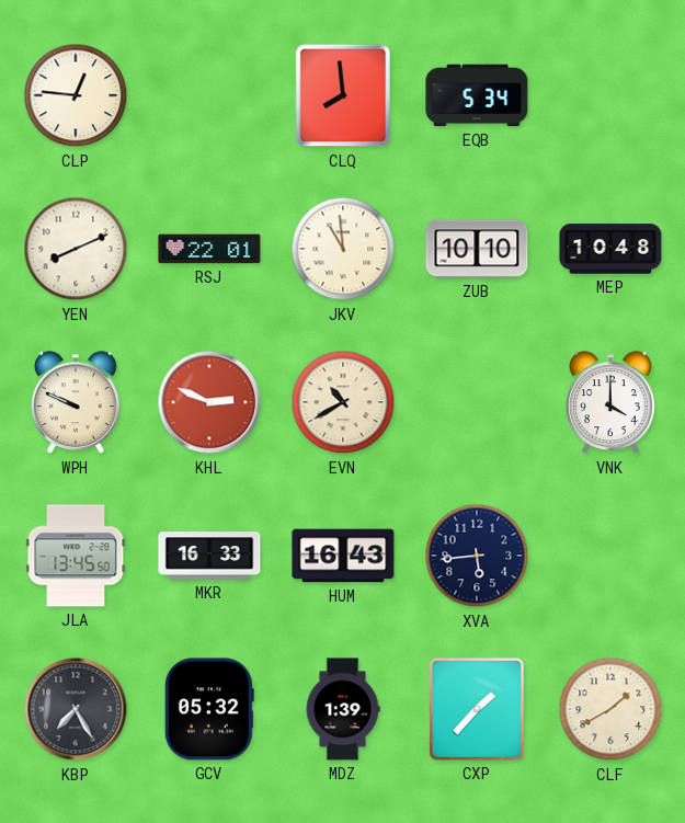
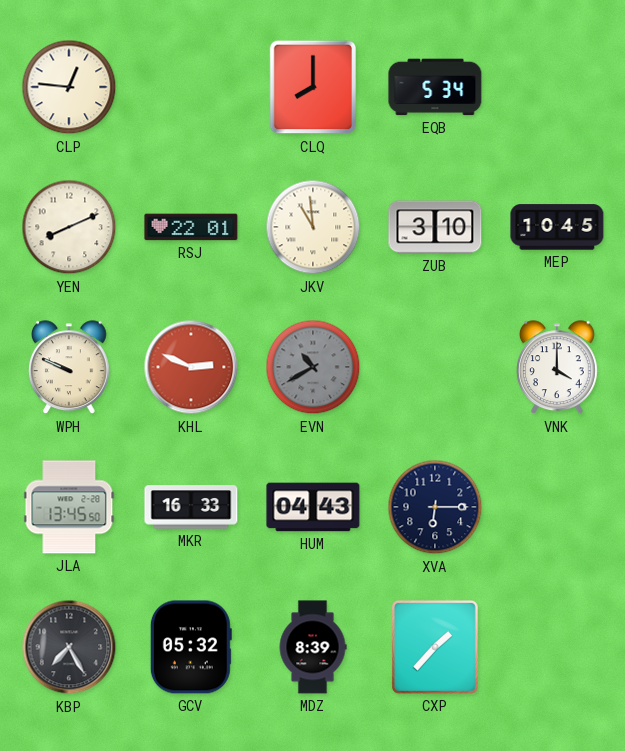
CLQ: 7:59 -> 8:00
ZUB: 10:10 -> 3:10
MEP: 10:48 -> 10:45
EVN dial: cream -> grey
HUM: 16:43 -> 04:43
XVA: 5:44 -> 6:15
MDZ: 1:39 -> 8:39
CLF: 1:40 -> none
